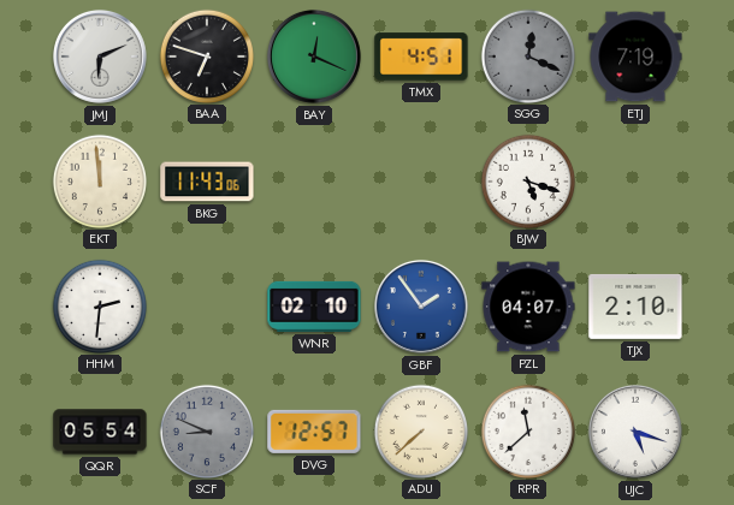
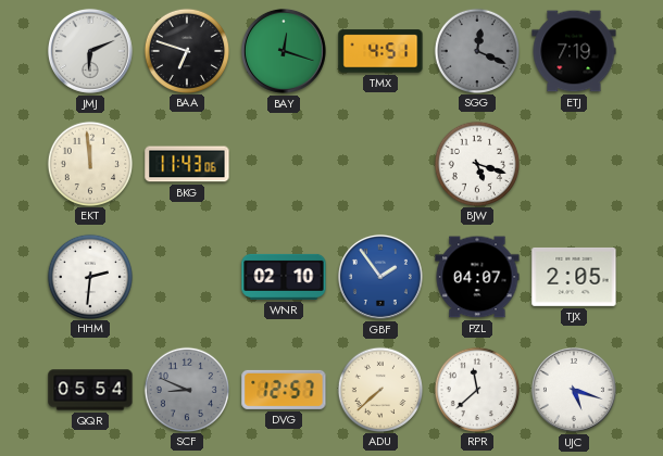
BAY: 12:19 -> 12:18
TJX: 2:10 -> 2:05
